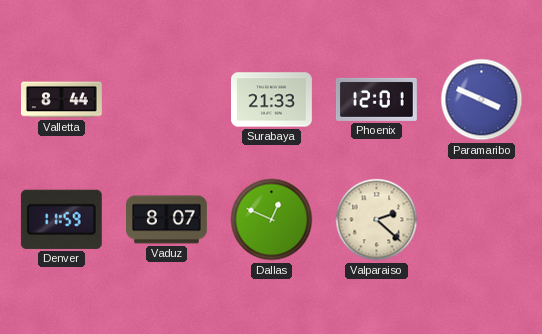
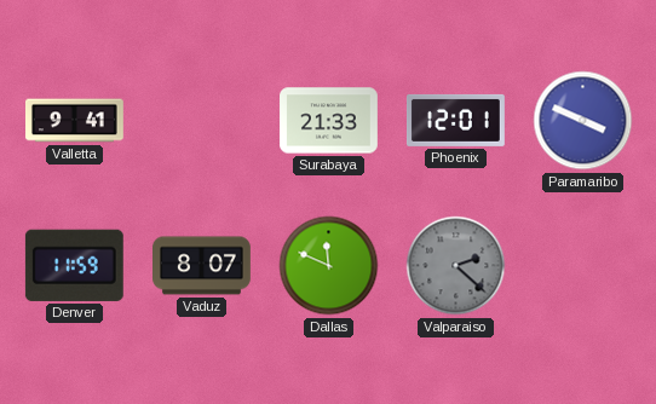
Valletta: 8:44 -> 9:41
Dallas: 12:49 -> 11:49
Valparaiso dial: cream -> grey
